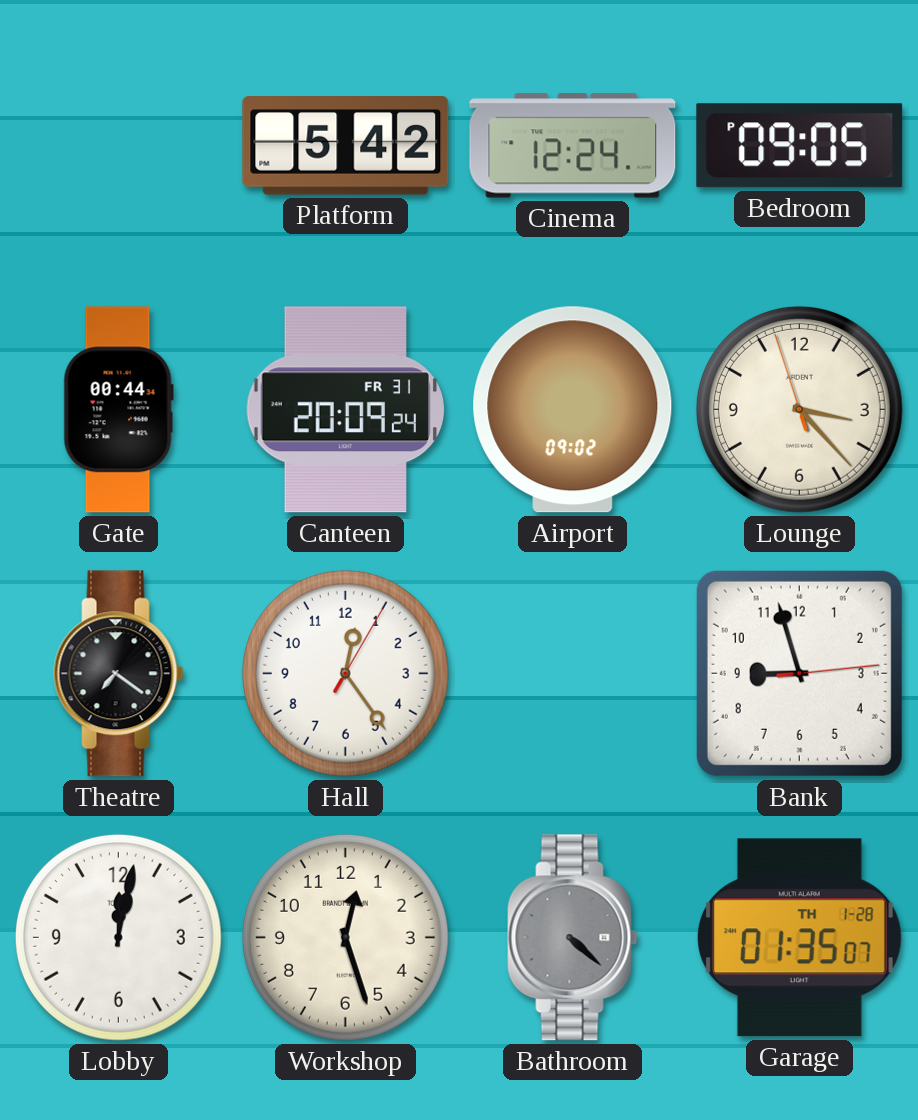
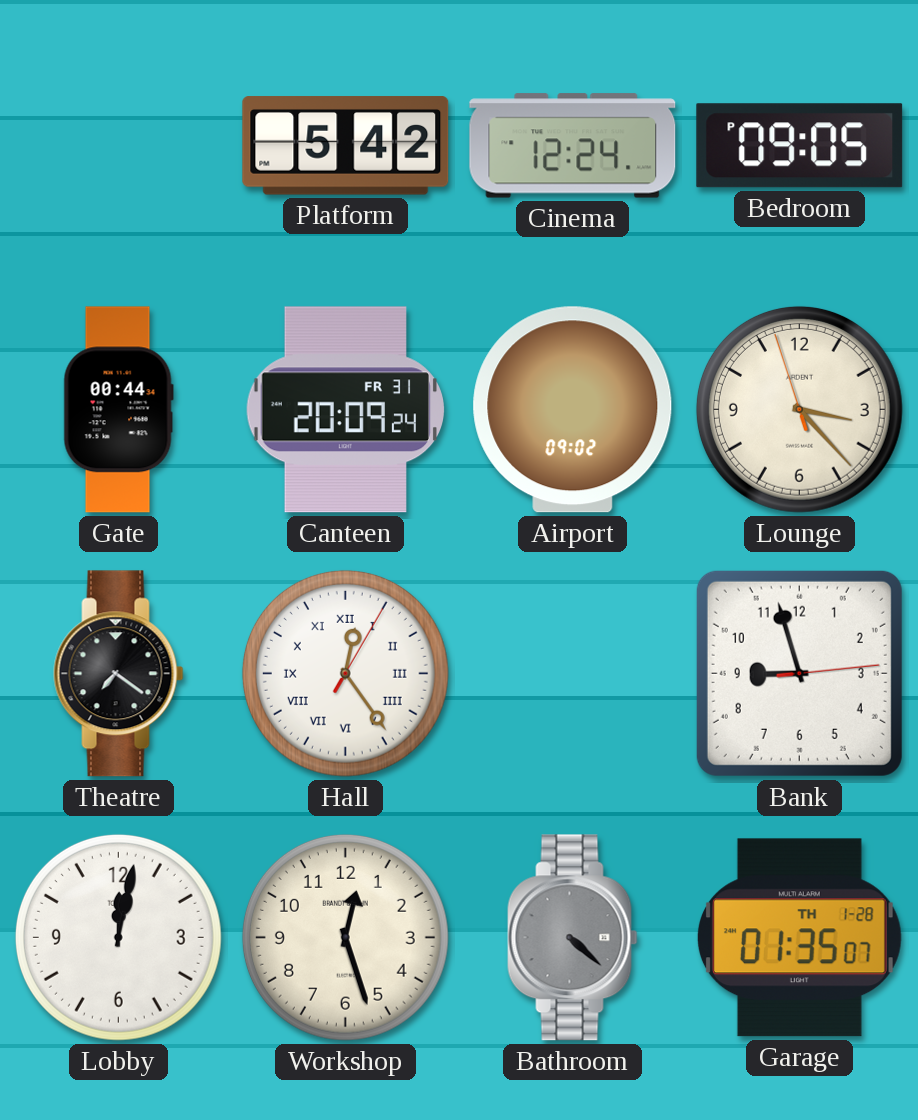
Hall numerals: Arabic -> Roman
